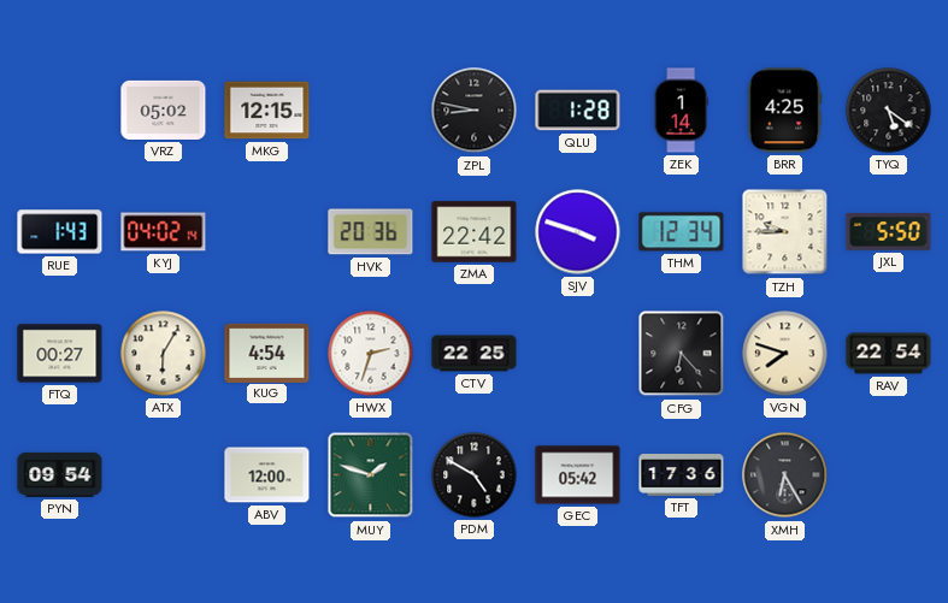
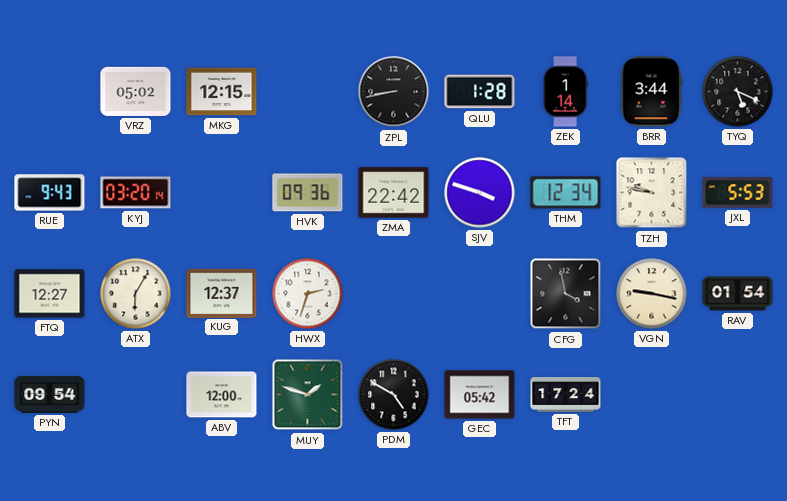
ZPL: 8:47 -> 8:43
BRR: 4:25 -> 3:44
TYQ: 5:21 -> 5:19
RUE: 1:43 -> 9:43
KYJ: 04:02 -> 03:20
HVK: 20:36 -> 09:36
TZH: 9:45 -> 9:47
JXL: 5:50 -> 5:53
FTQ: 00:27 -> 12:27
KUG: 4:54 -> 12:37
CTV: 22:25 -> none
CFG: 6:23 -> 3:58
VGN: 7:48 -> 9:17
RAV: 22:54 -> 01:54
TFT: 17:36 -> 17:24
XMH: 6:25 -> none
